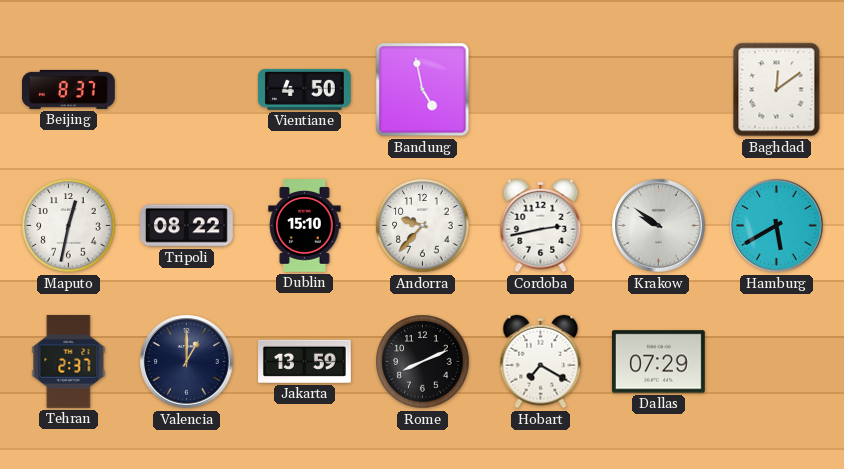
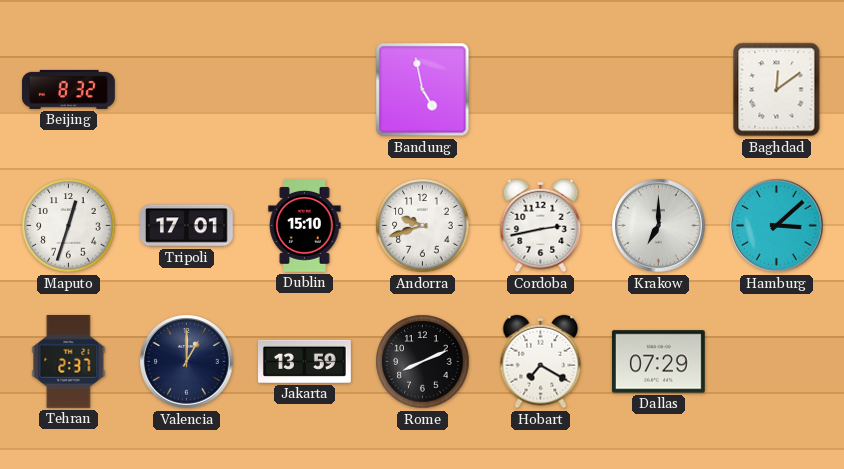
Beijing: 8:37 -> 8:32
Vientiane: 4:50 -> none
Maputo: 12:32 -> 12:33
Tripoli: 08:22 -> 17:01
Andorra: 9:37 -> 9:42
Krakow: 9:51 -> 7:00
Hamburg: 5:40 -> 3:08
